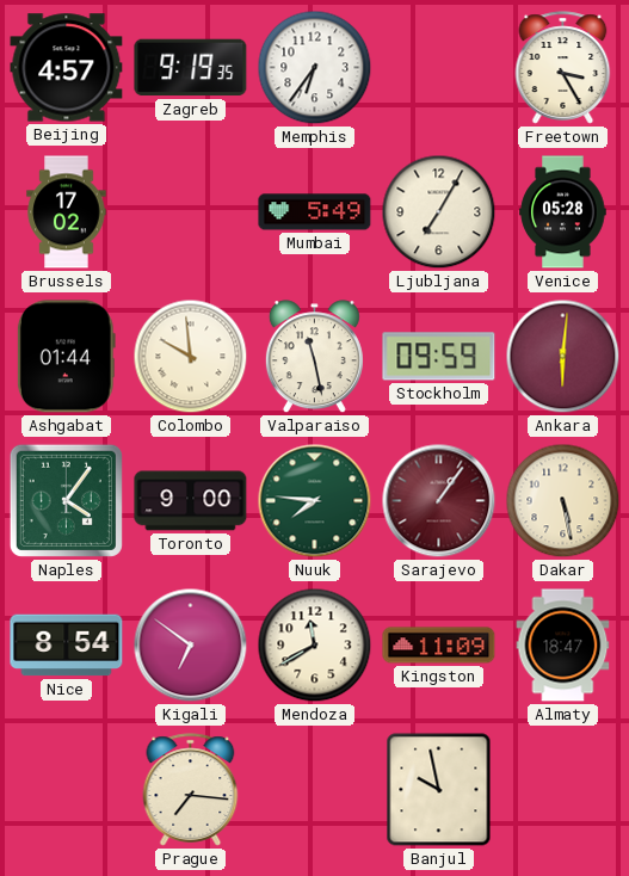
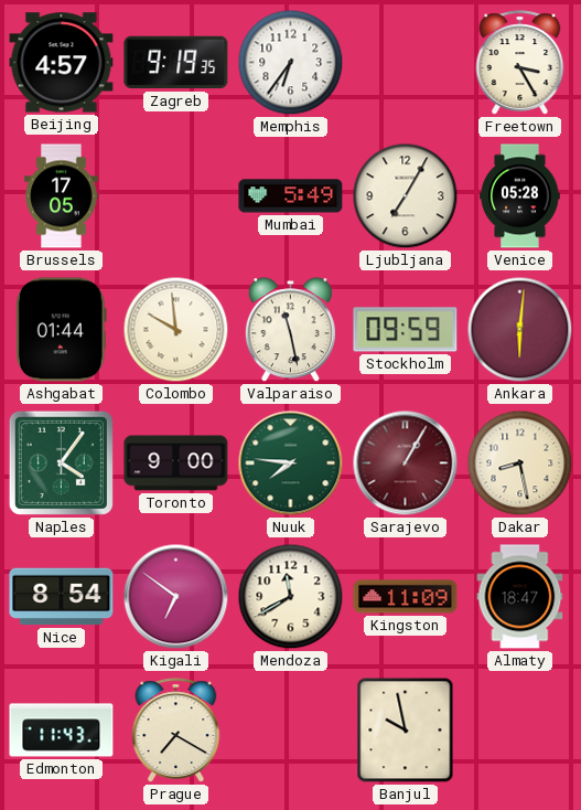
Brussels: 17:02 -> 17:05
Sarajevo: 1:06 -> 1:05
Dakar: 5:28 -> 8:28
Edmonton: none -> 11:43
Prague: 7:16 -> 7:20
